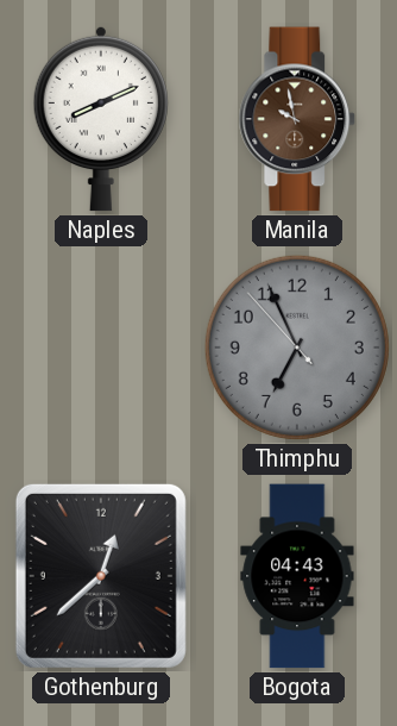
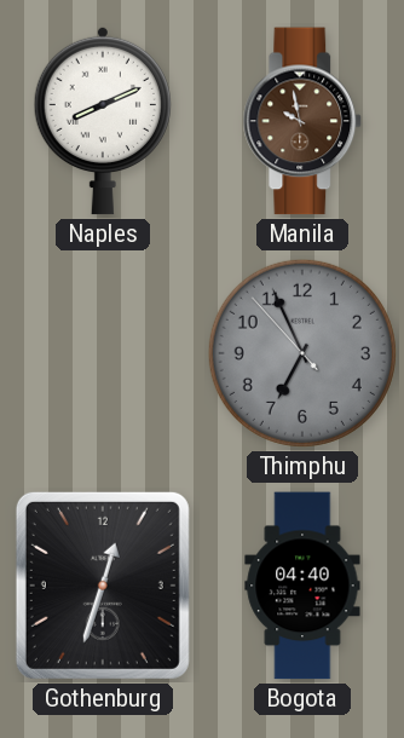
Gothenburg: 12:38 -> 12:33
Bogota: 04:43 -> 04:40
